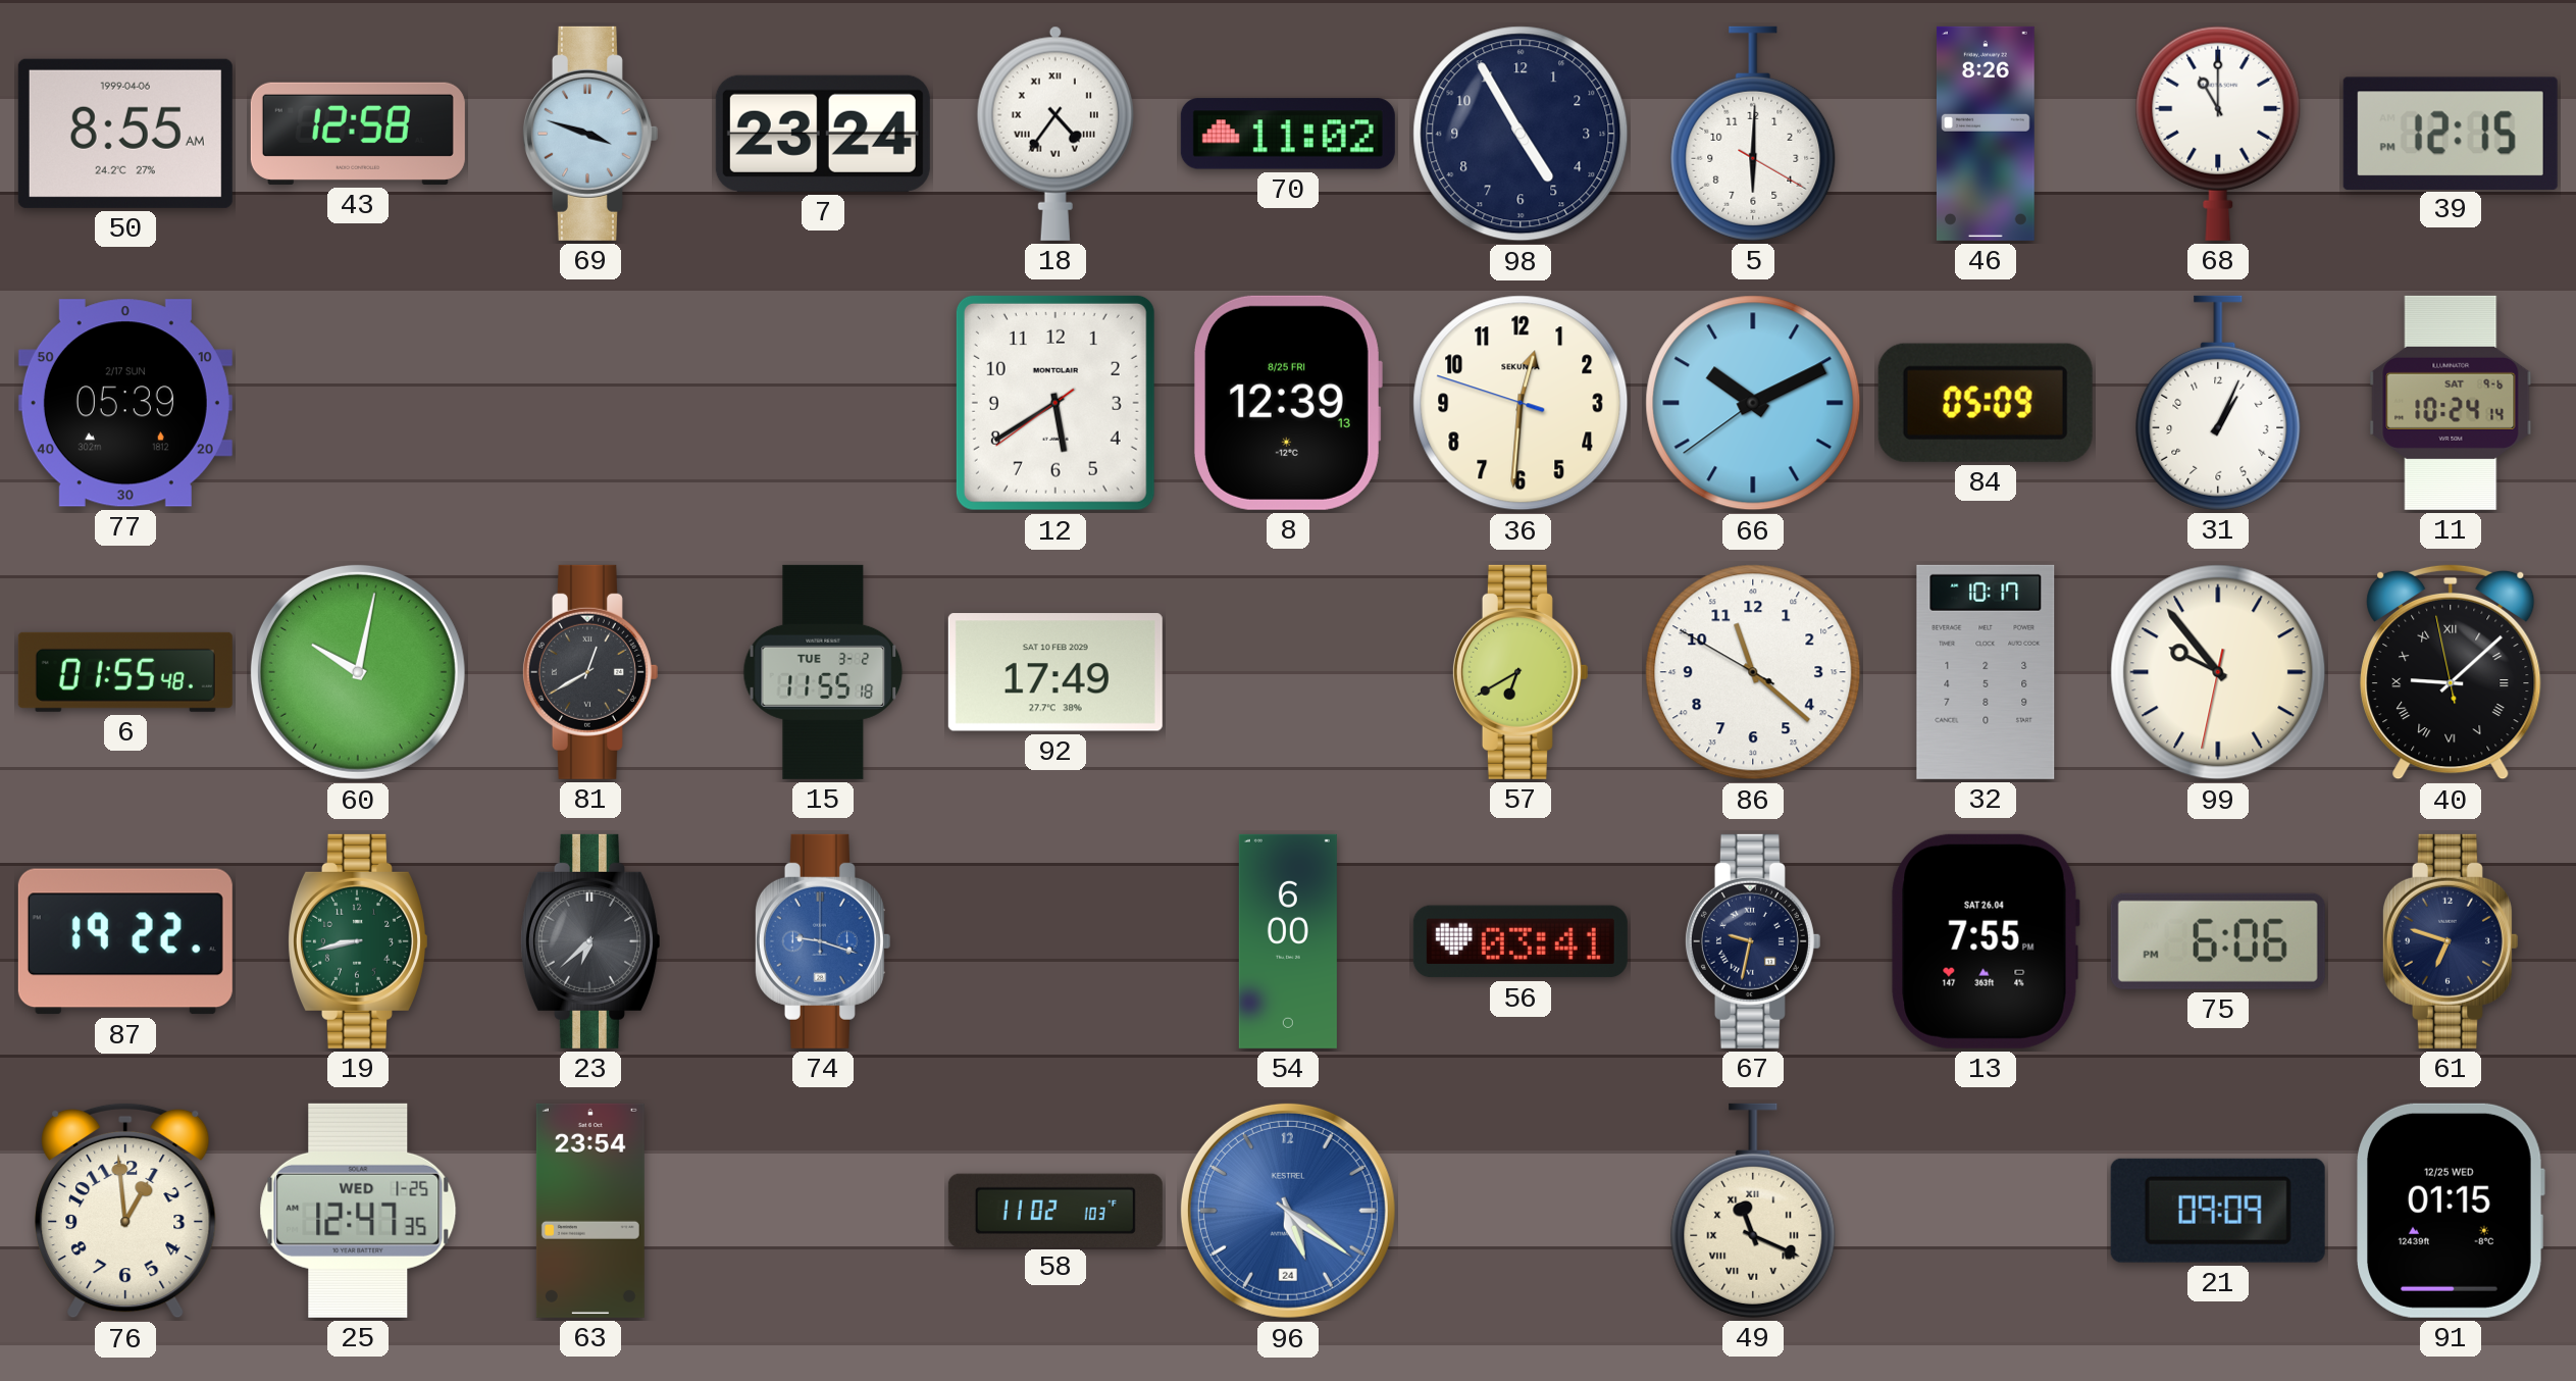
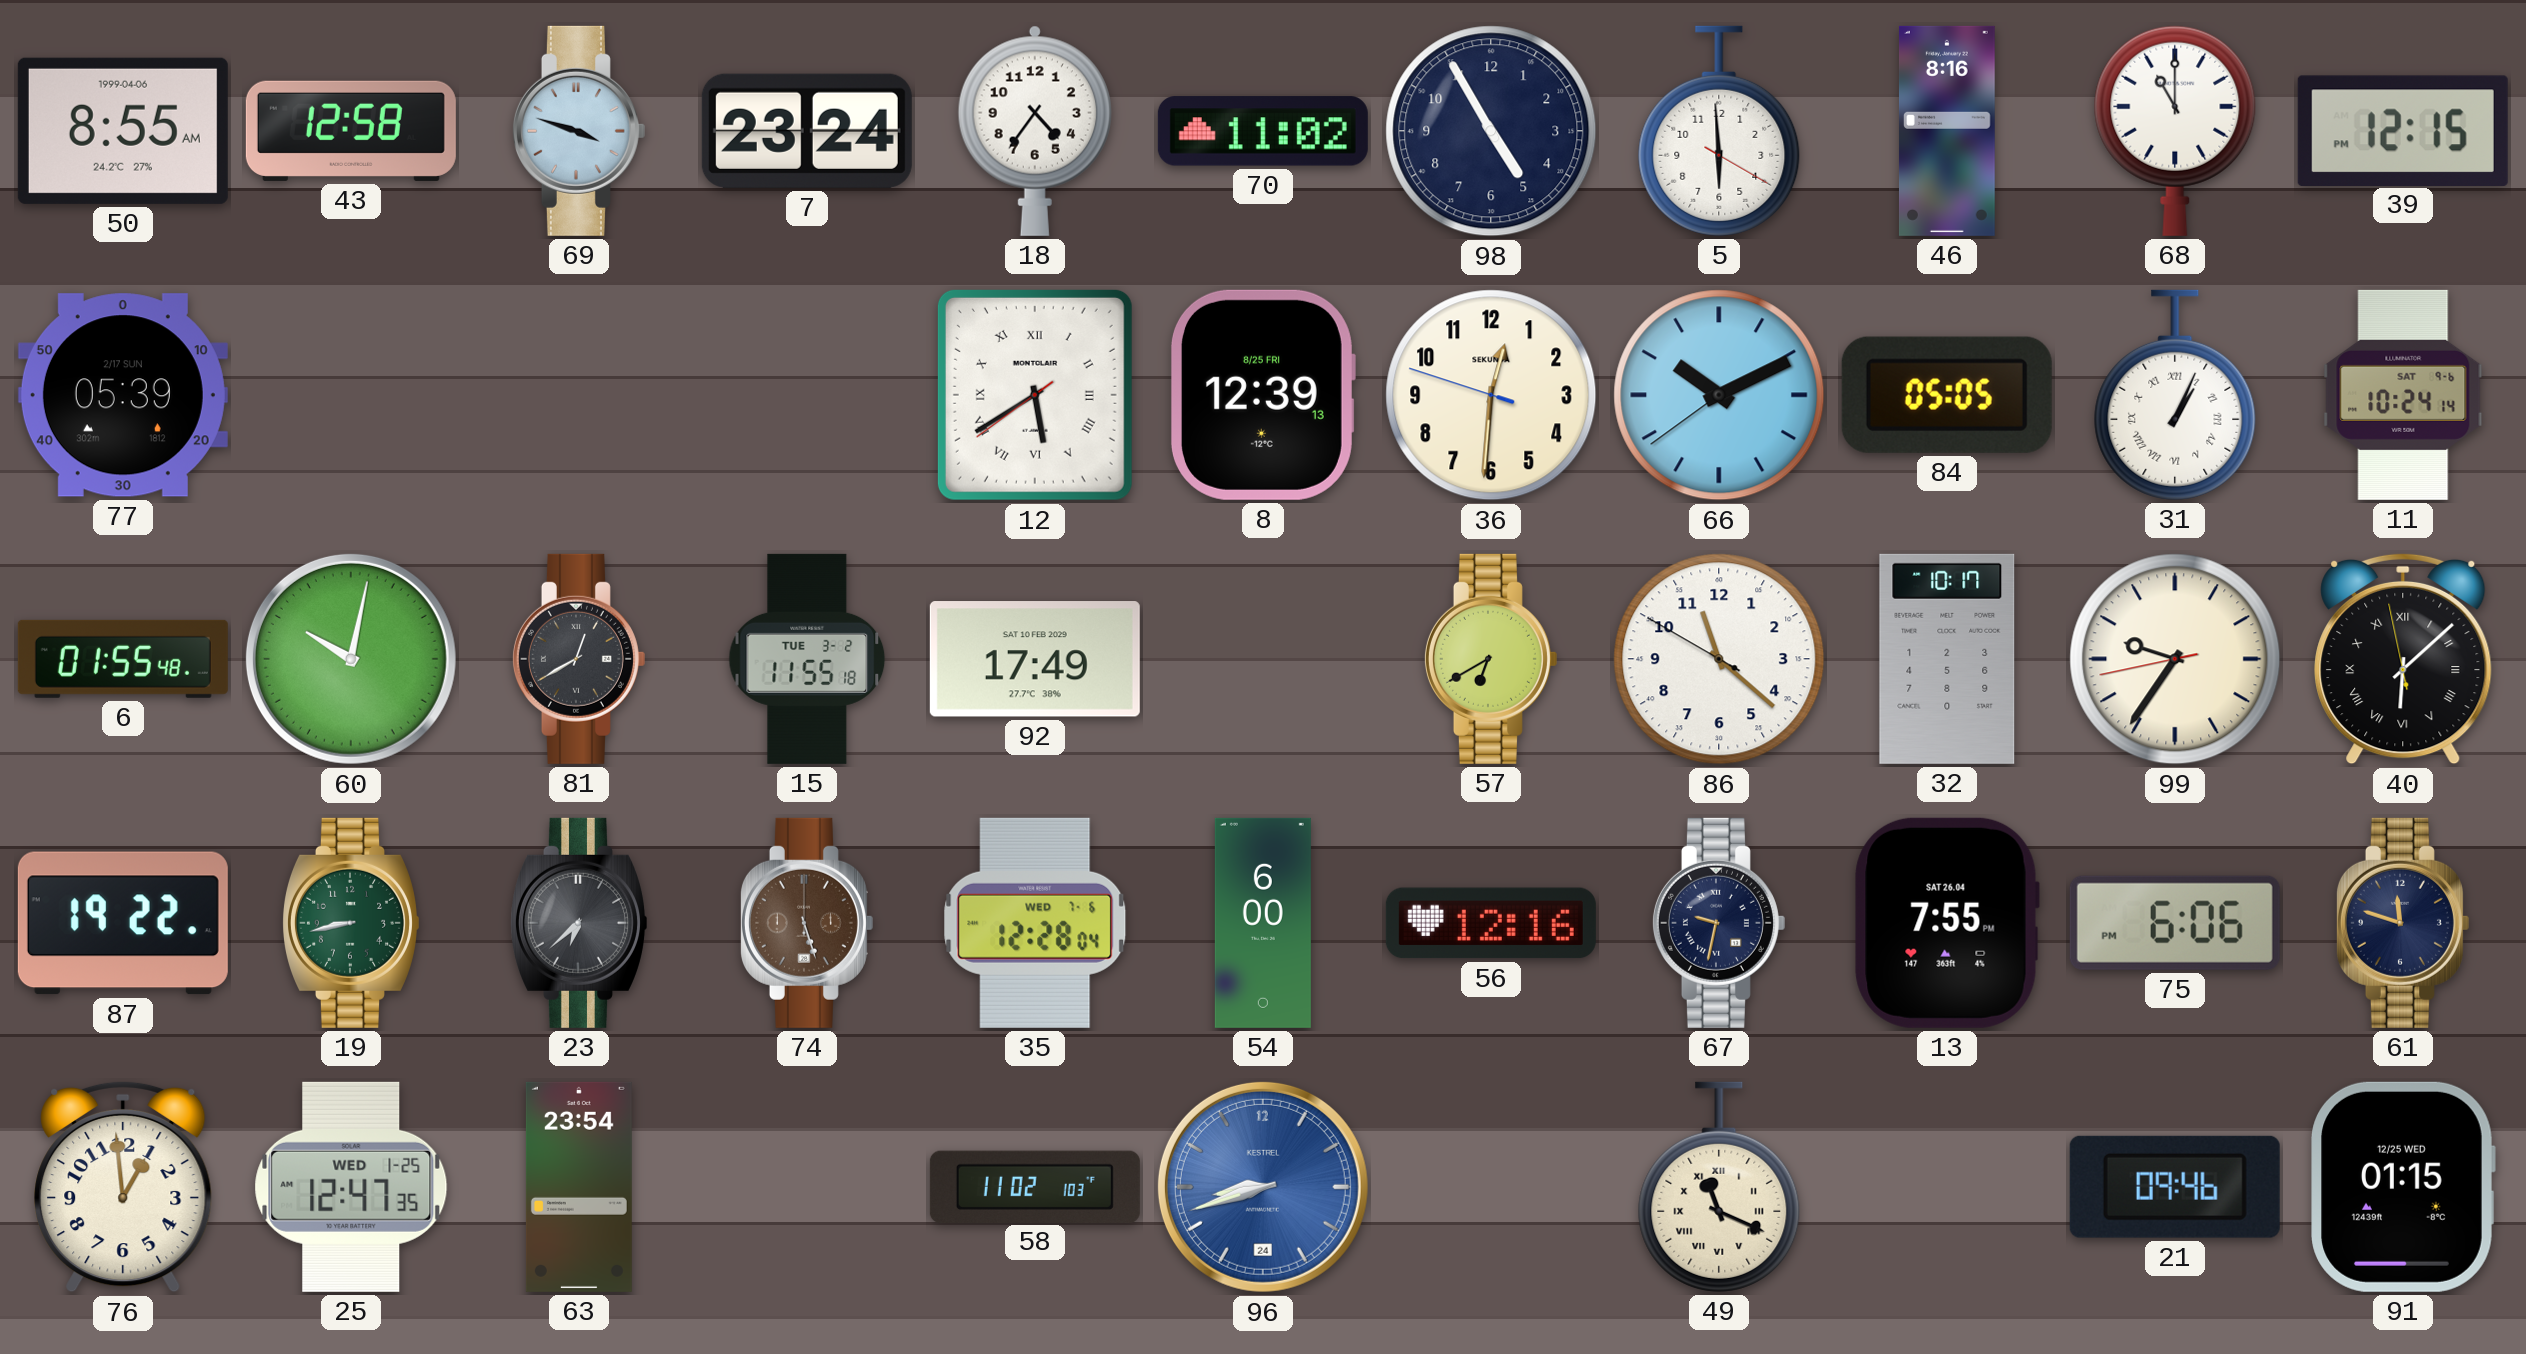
18 numerals: Roman -> Arabic
5: 6:00 -> 5:59
46: 8:26 -> 8:16
12 numerals: Arabic -> Roman
84: 05:09 -> 05:05
31 numerals: Arabic -> Roman
99: 9:53 -> 9:35
40: 9:07 -> 6:07
74: 9:18 -> 5:27
74 dial: blue -> brown
35: none -> 12:28
56: 03:41 -> 12:16
61: 6:48 -> 11:48
96: 5:21 -> 8:42
21: 09:09 -> 09:46
